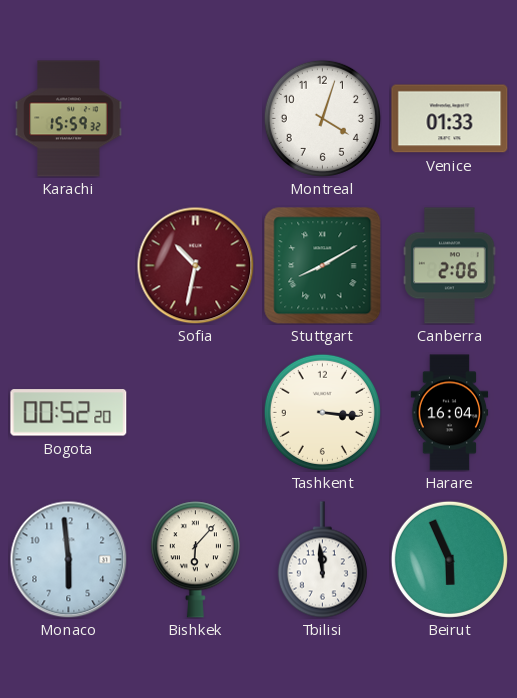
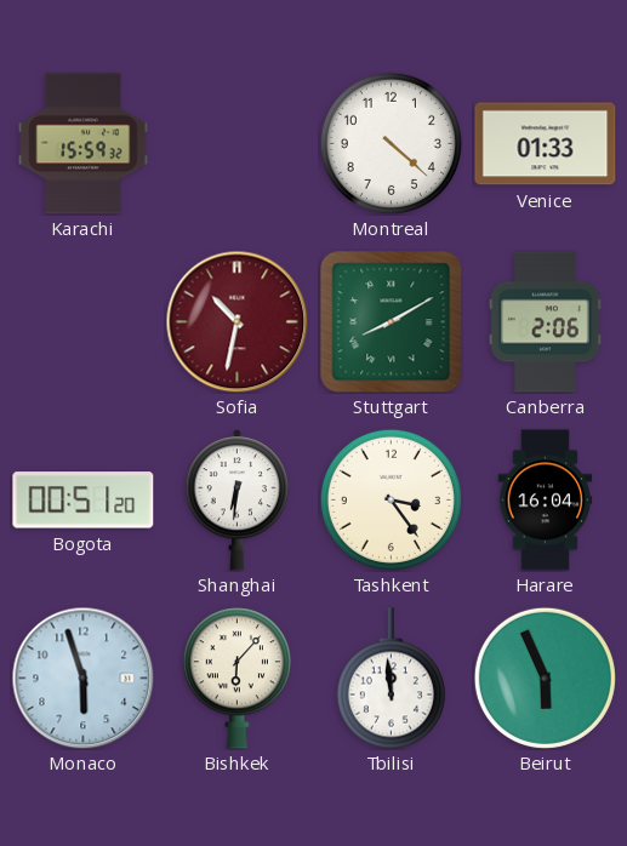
Montreal: 4:03 -> 4:22
Bogota: 00:52 -> 00:51
Shanghai: none -> 6:31
Tashkent: 3:16 -> 3:24
Monaco: 5:59 -> 5:57
